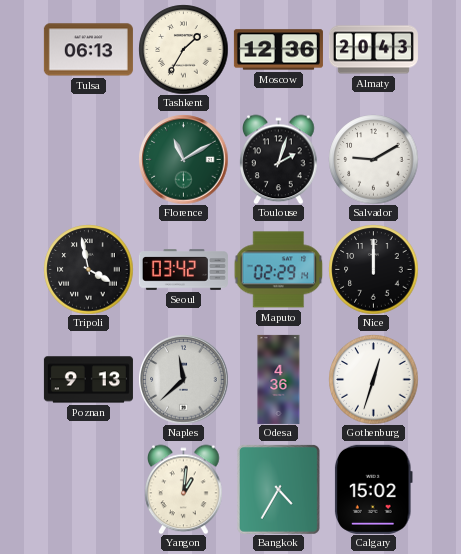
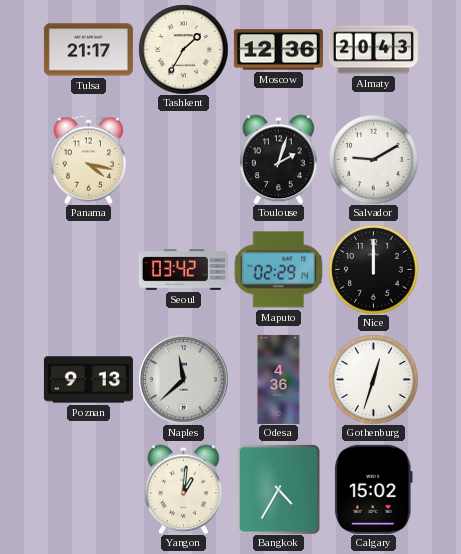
Tulsa: 06:13 -> 21:17
Panama: none -> 4:17
Florence: 11:10 -> none
Tripoli: 3:58 -> none
